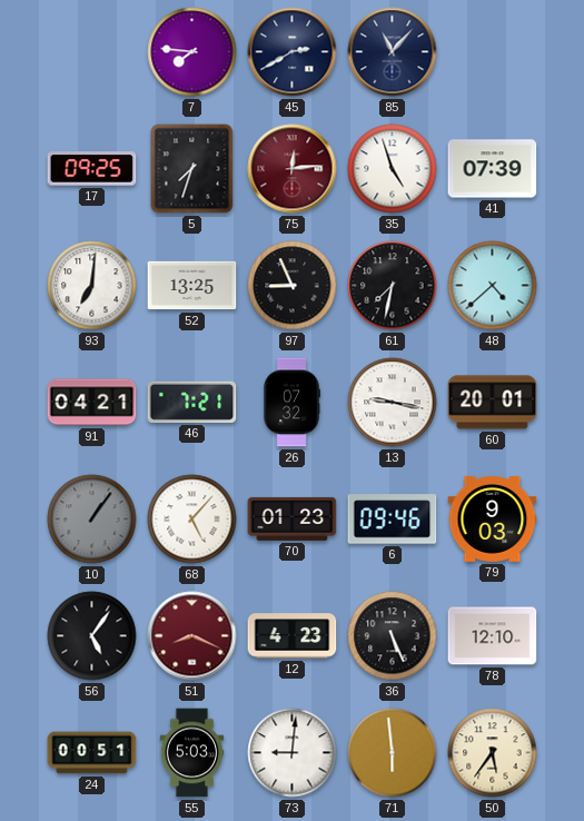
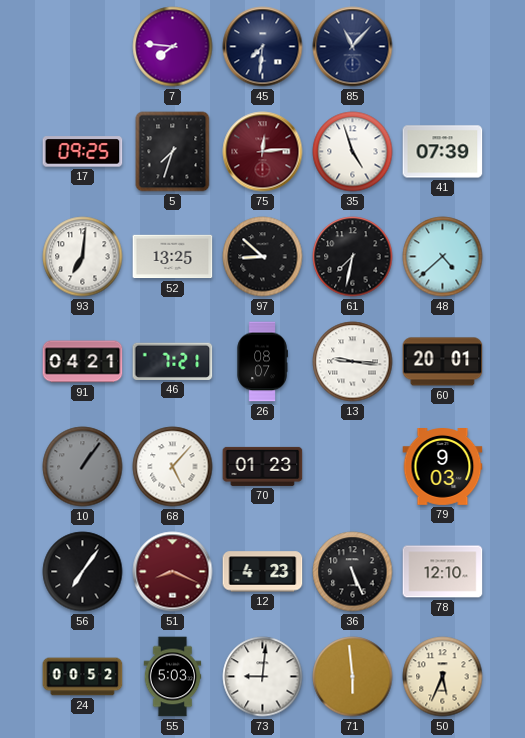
45: 2:40 -> 7:31
97: 8:56 -> 8:52
26: 07:32 -> 08:07
13: 9:17 -> 9:16
6: 09:46 -> none
56: 5:06 -> 7:06
24: 00:51 -> 00:52
50: 5:36 -> 5:34
